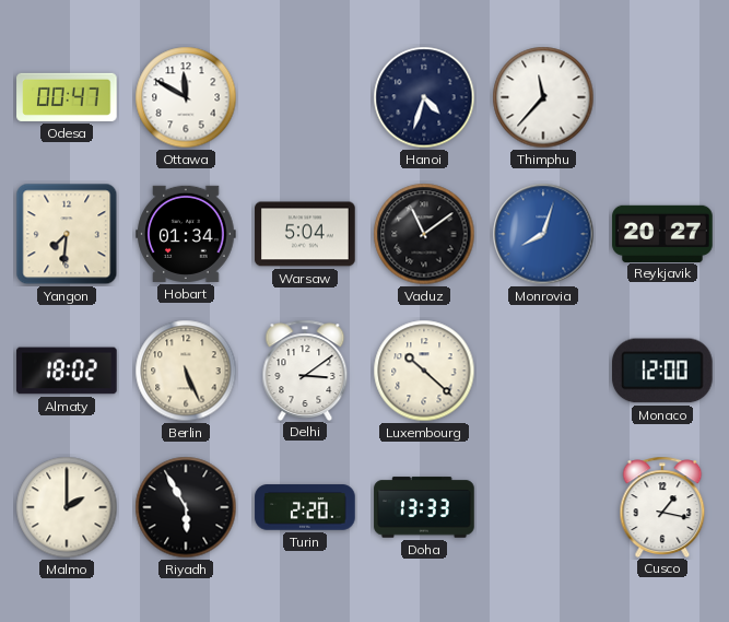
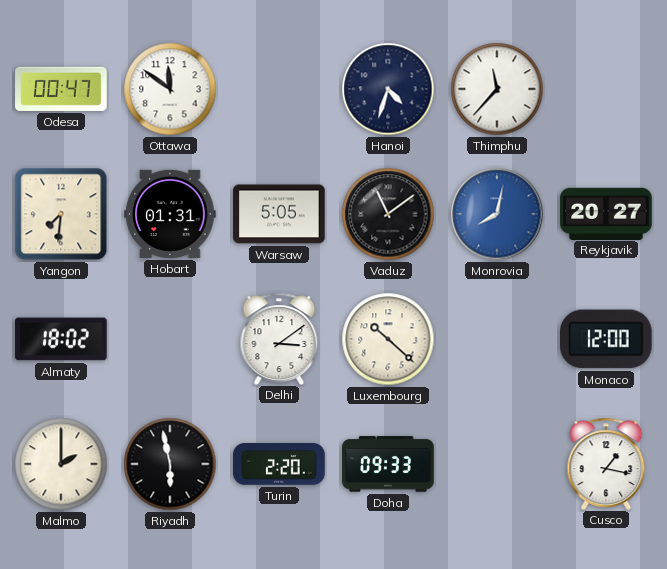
Ottawa: 11:50 -> 11:51
Hobart: 01:34 -> 01:31
Warsaw: 5:04 -> 5:05
Monrovia: 8:03 -> 8:02
Berlin: 5:26 -> none
Riyadh: 5:55 -> 5:58
Doha: 13:33 -> 09:33
